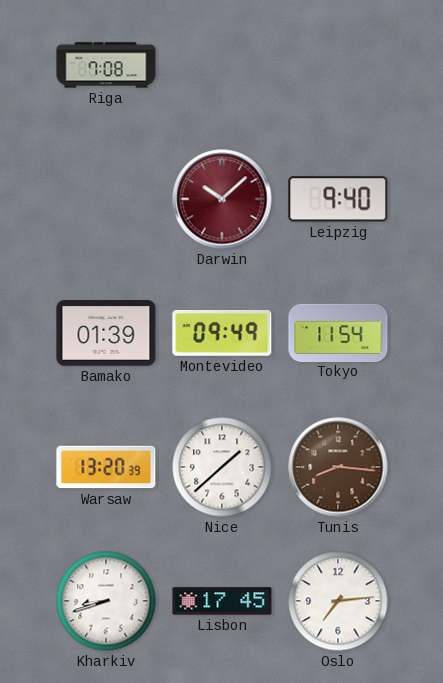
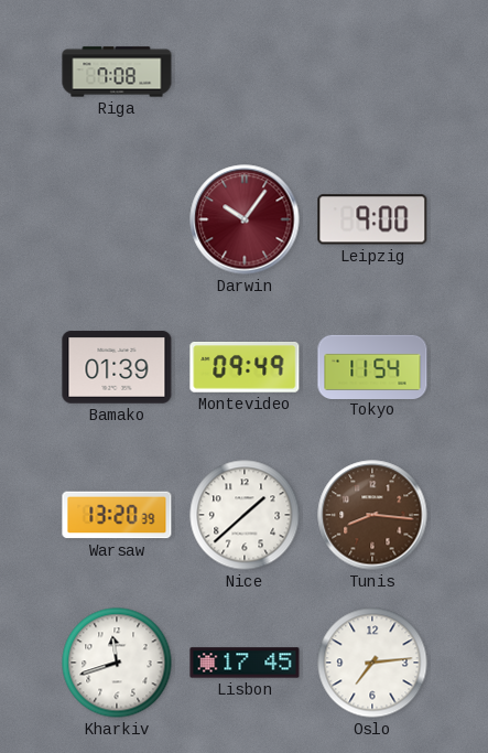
Darwin: 10:08 -> 10:06
Leipzig: 9:40 -> 9:00
Kharkiv: 8:42 -> 11:42
